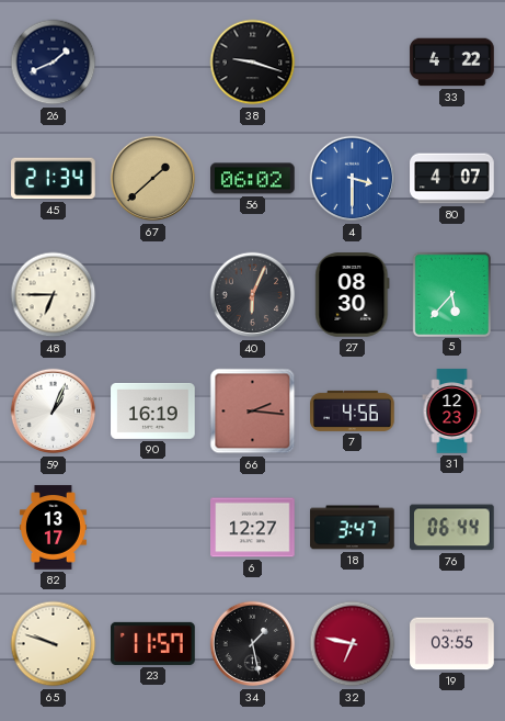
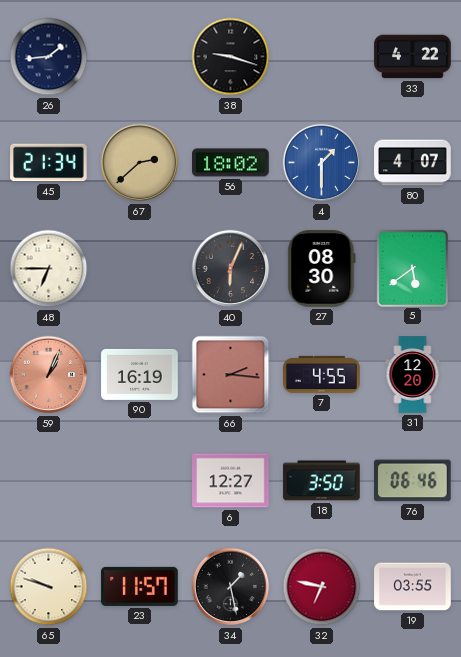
26: 1:41 -> 1:44
67: 1:38 -> 2:38
56: 06:02 -> 18:02
4: 3:30 -> 1:30
5: 5:37 -> 5:39
59 dial: white -> salmon
7: 4:56 -> 4:55
31: 12:23 -> 12:20
82: 13:17 -> none
18: 3:47 -> 3:50
76: 06:44 -> 06:46
